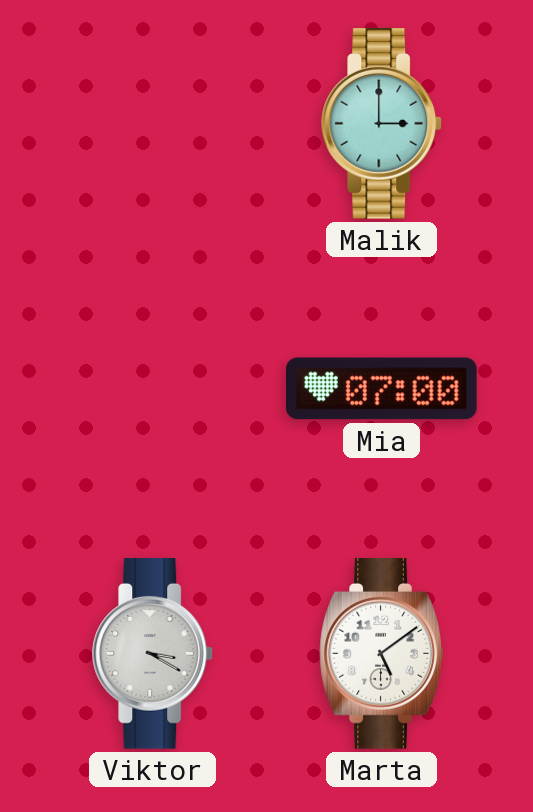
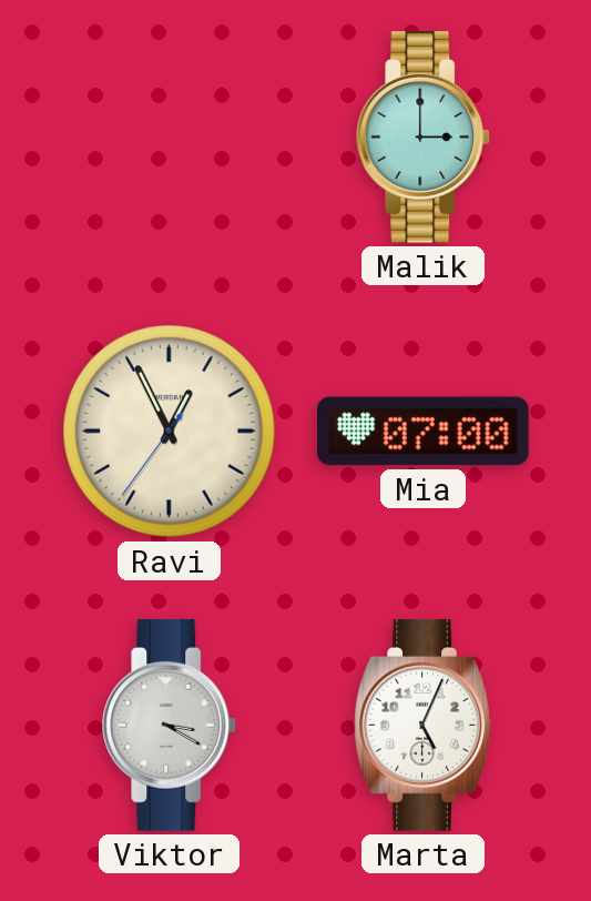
Ravi: none -> 12:55
Marta: 5:09 -> 5:04
